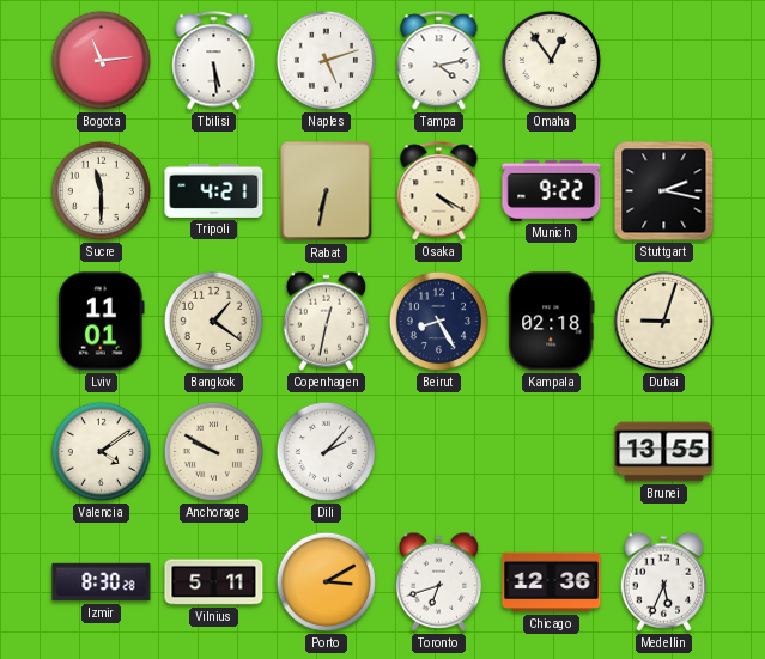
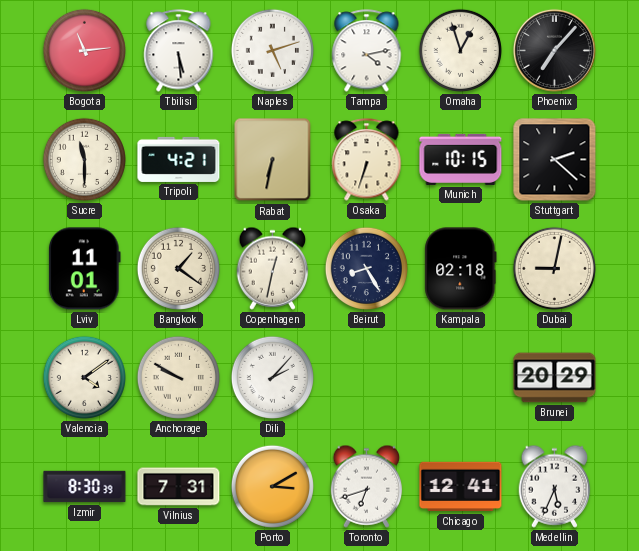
Omaha: 12:54 -> 12:57
Phoenix: none -> 7:07
Osaka: 4:20 -> 6:33
Munich: 9:22 -> 10:15
Stuttgart: 2:17 -> 2:22
Dubai: 9:03 -> 9:02
Brunei: 13:55 -> 20:29
Izmir: 8:30:28 -> 8:30:39
Vilnius: 5:11 -> 7:31
Chicago: 12:36 -> 12:41
